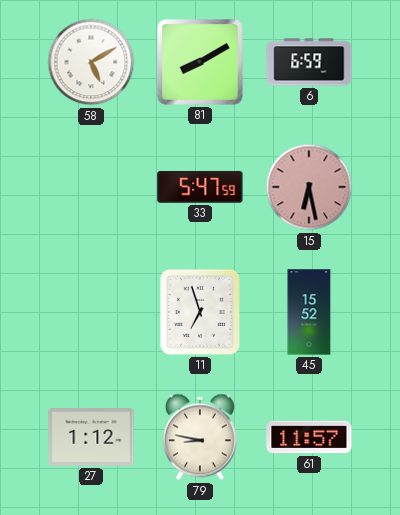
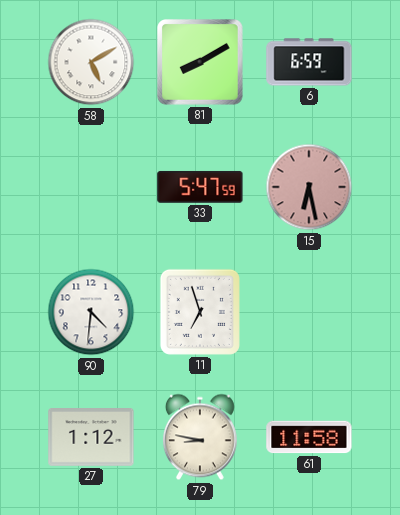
90: none -> 4:31
45: 15:52 -> none
61: 11:57 -> 11:58
